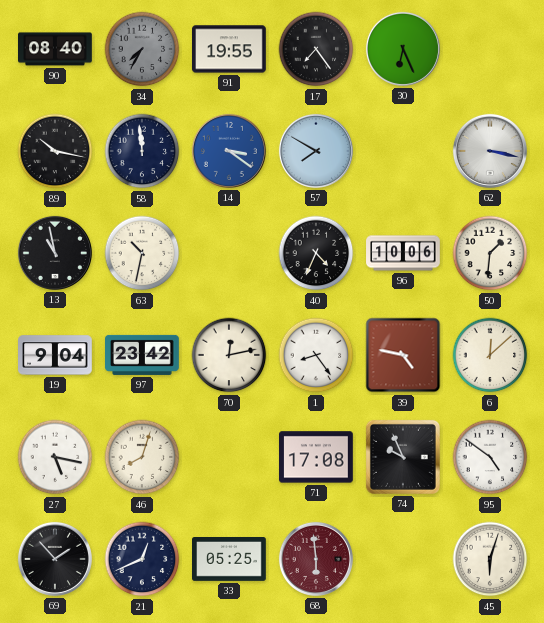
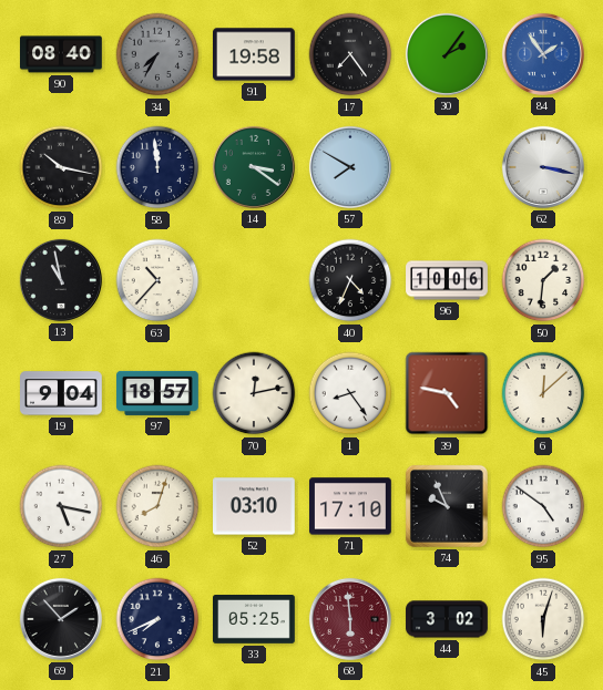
91: 19:55 -> 19:58
30: 6:26 -> 2:06
84: none -> 1:54
14 dial: blue -> green
63: 10:32 -> 10:37
97: 23:42 -> 18:57
52: none -> 03:10
71: 17:08 -> 17:10
21: 12:41 -> 7:41
44: none -> 3:02
